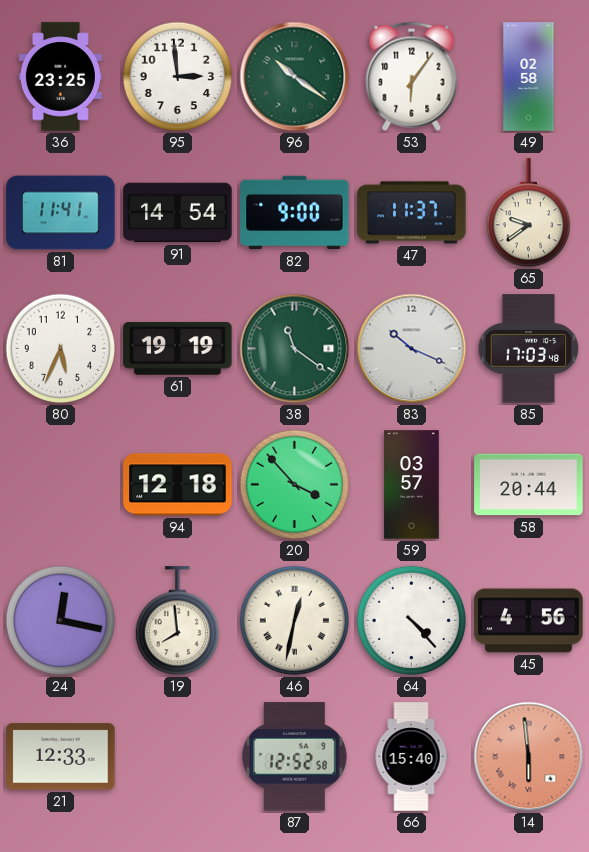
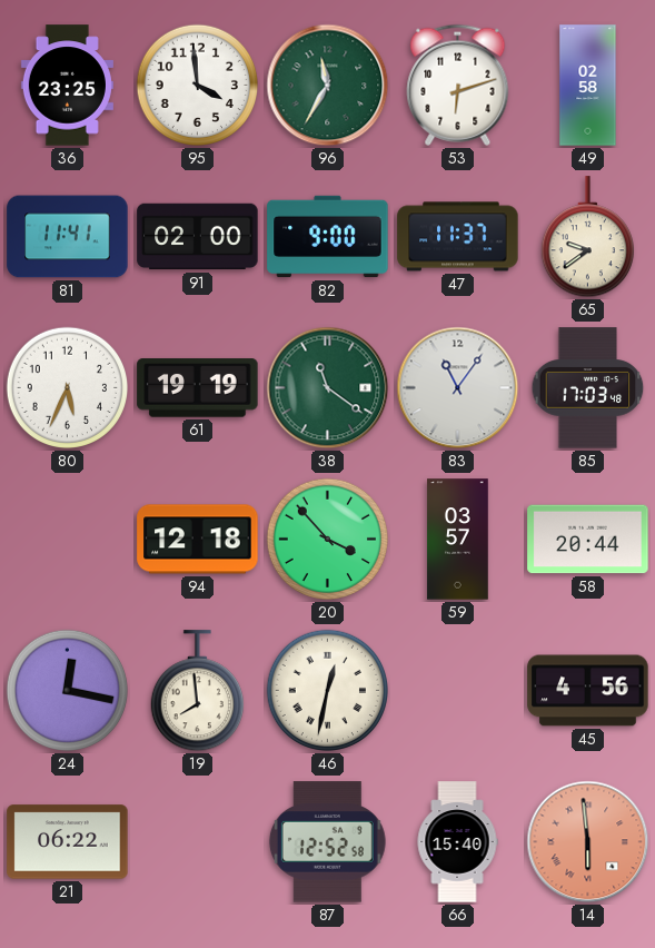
95: 2:59 -> 3:59
96: 10:21 -> 11:35
53: 6:06 -> 6:12
91: 14:54 -> 02:00
83: 10:19 -> 11:06
64: 4:23 -> none
21: 12:33 -> 06:22
